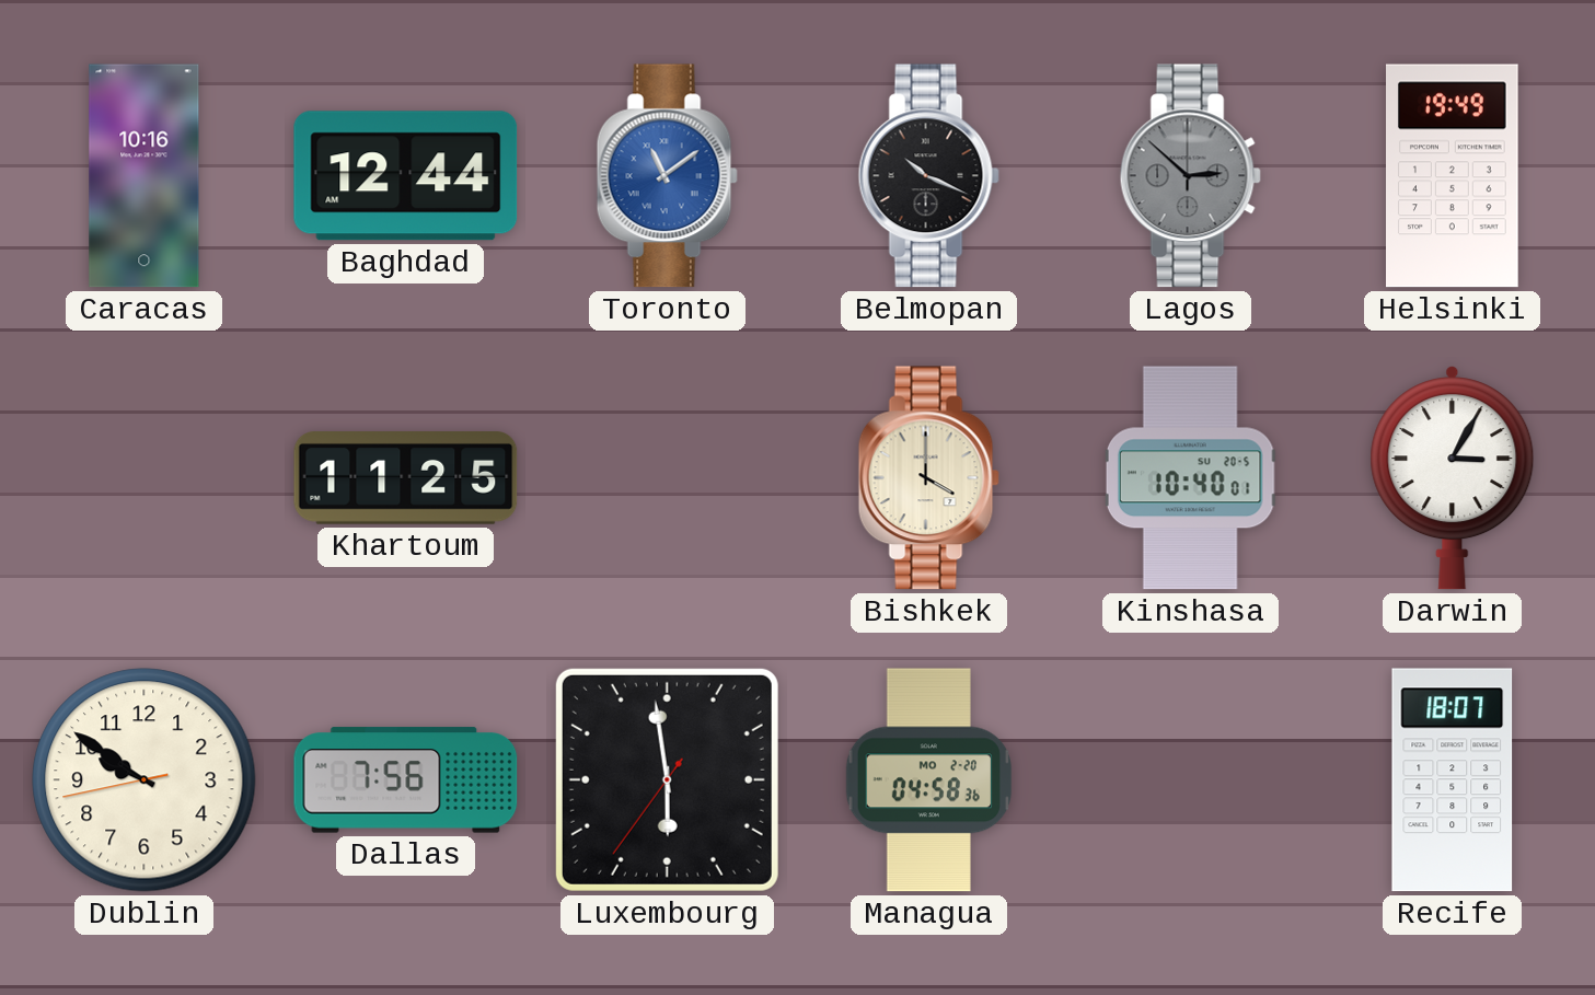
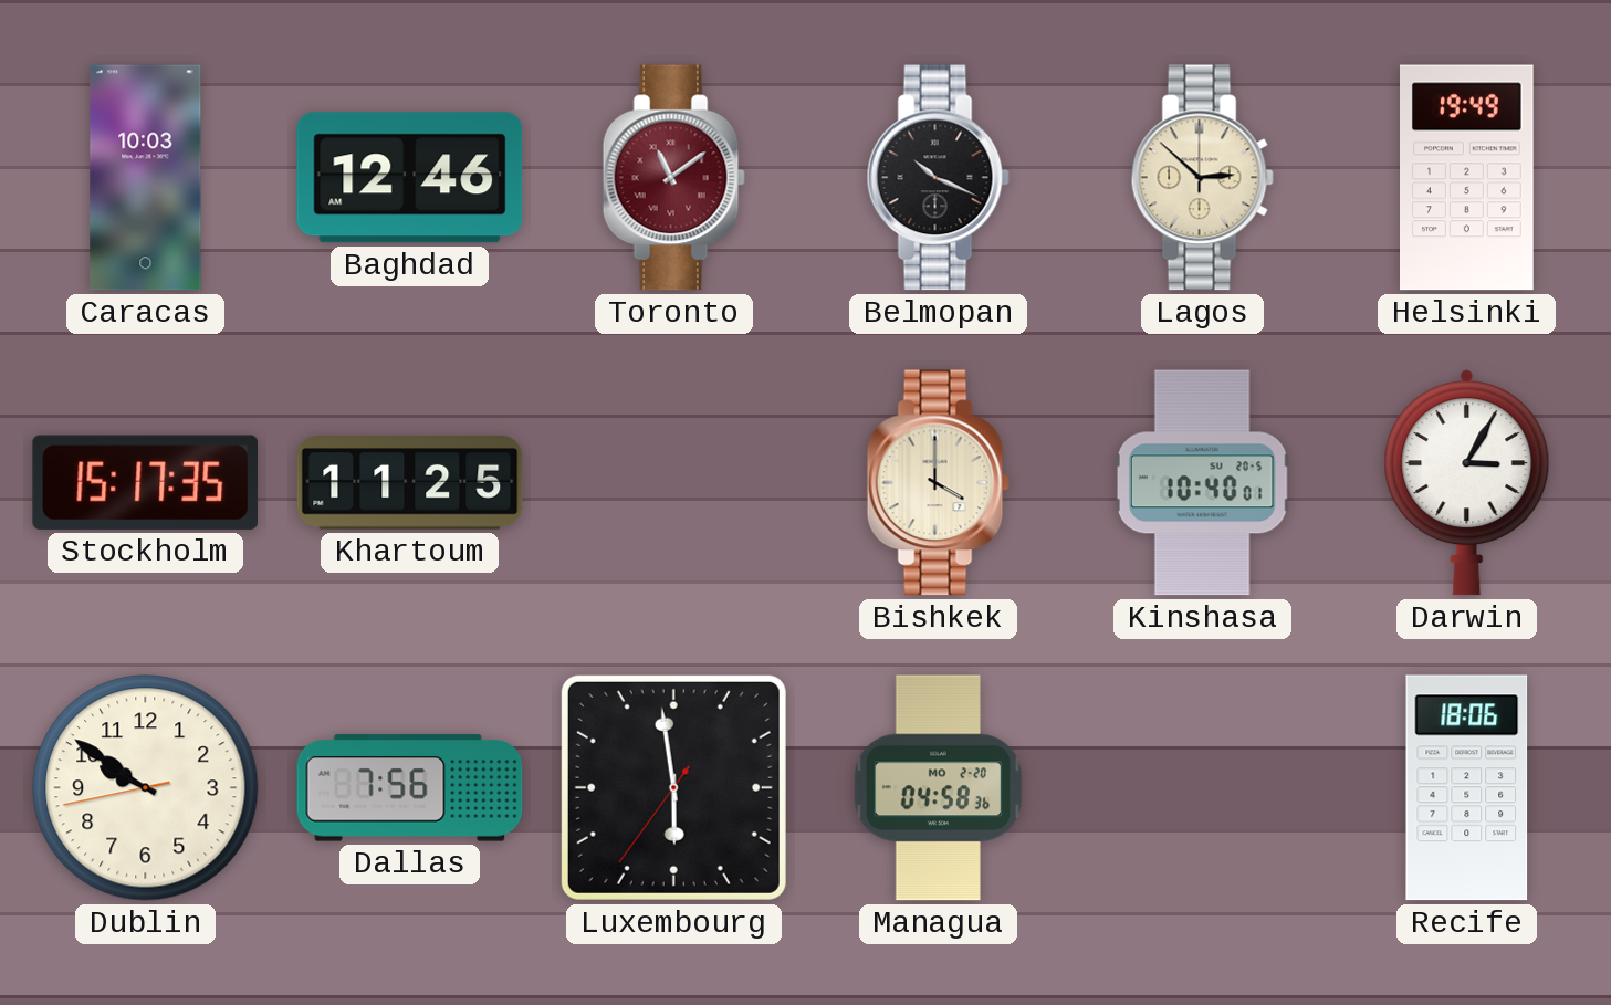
Caracas: 10:16 -> 10:03
Baghdad: 12:44 -> 12:46
Toronto dial: blue -> burgundy
Lagos dial: grey -> cream
Stockholm: none -> 15:17
Recife: 18:07 -> 18:06
